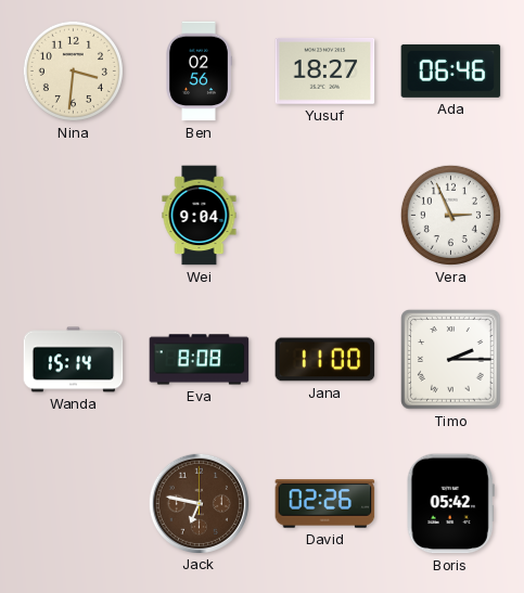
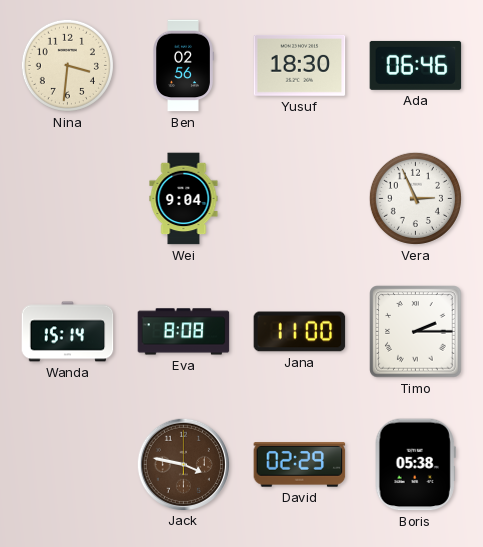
Yusuf: 18:27 -> 18:30
Jack: 6:47 -> 3:47
David: 02:26 -> 02:29
Boris: 05:42 -> 05:38
